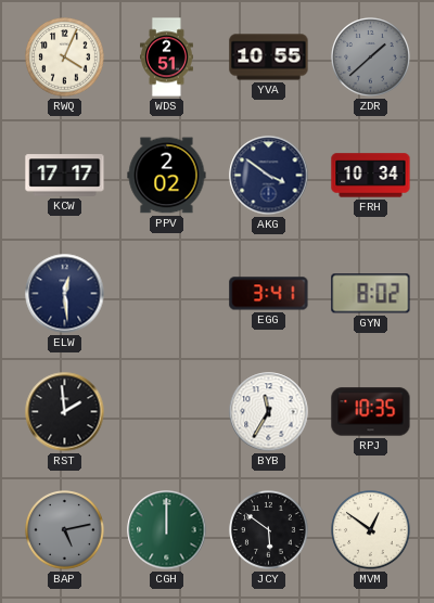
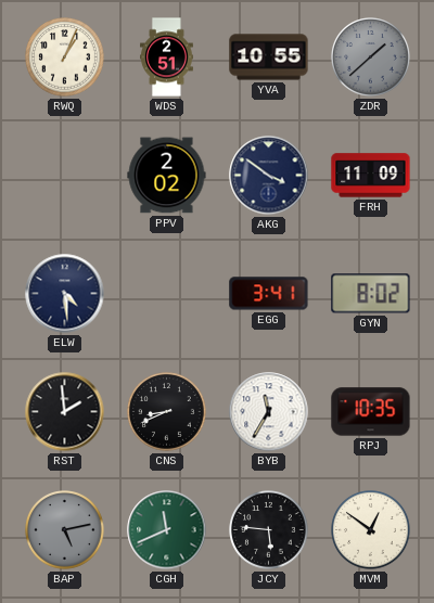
RWQ: 4:04 -> 1:04
KCW: 17:17 -> none
FRH: 10:34 -> 11:09
ELW: 12:29 -> 4:29
CNS: none -> 8:41
CGH: 12:00 -> 11:41
JCY: 5:51 -> 5:46
